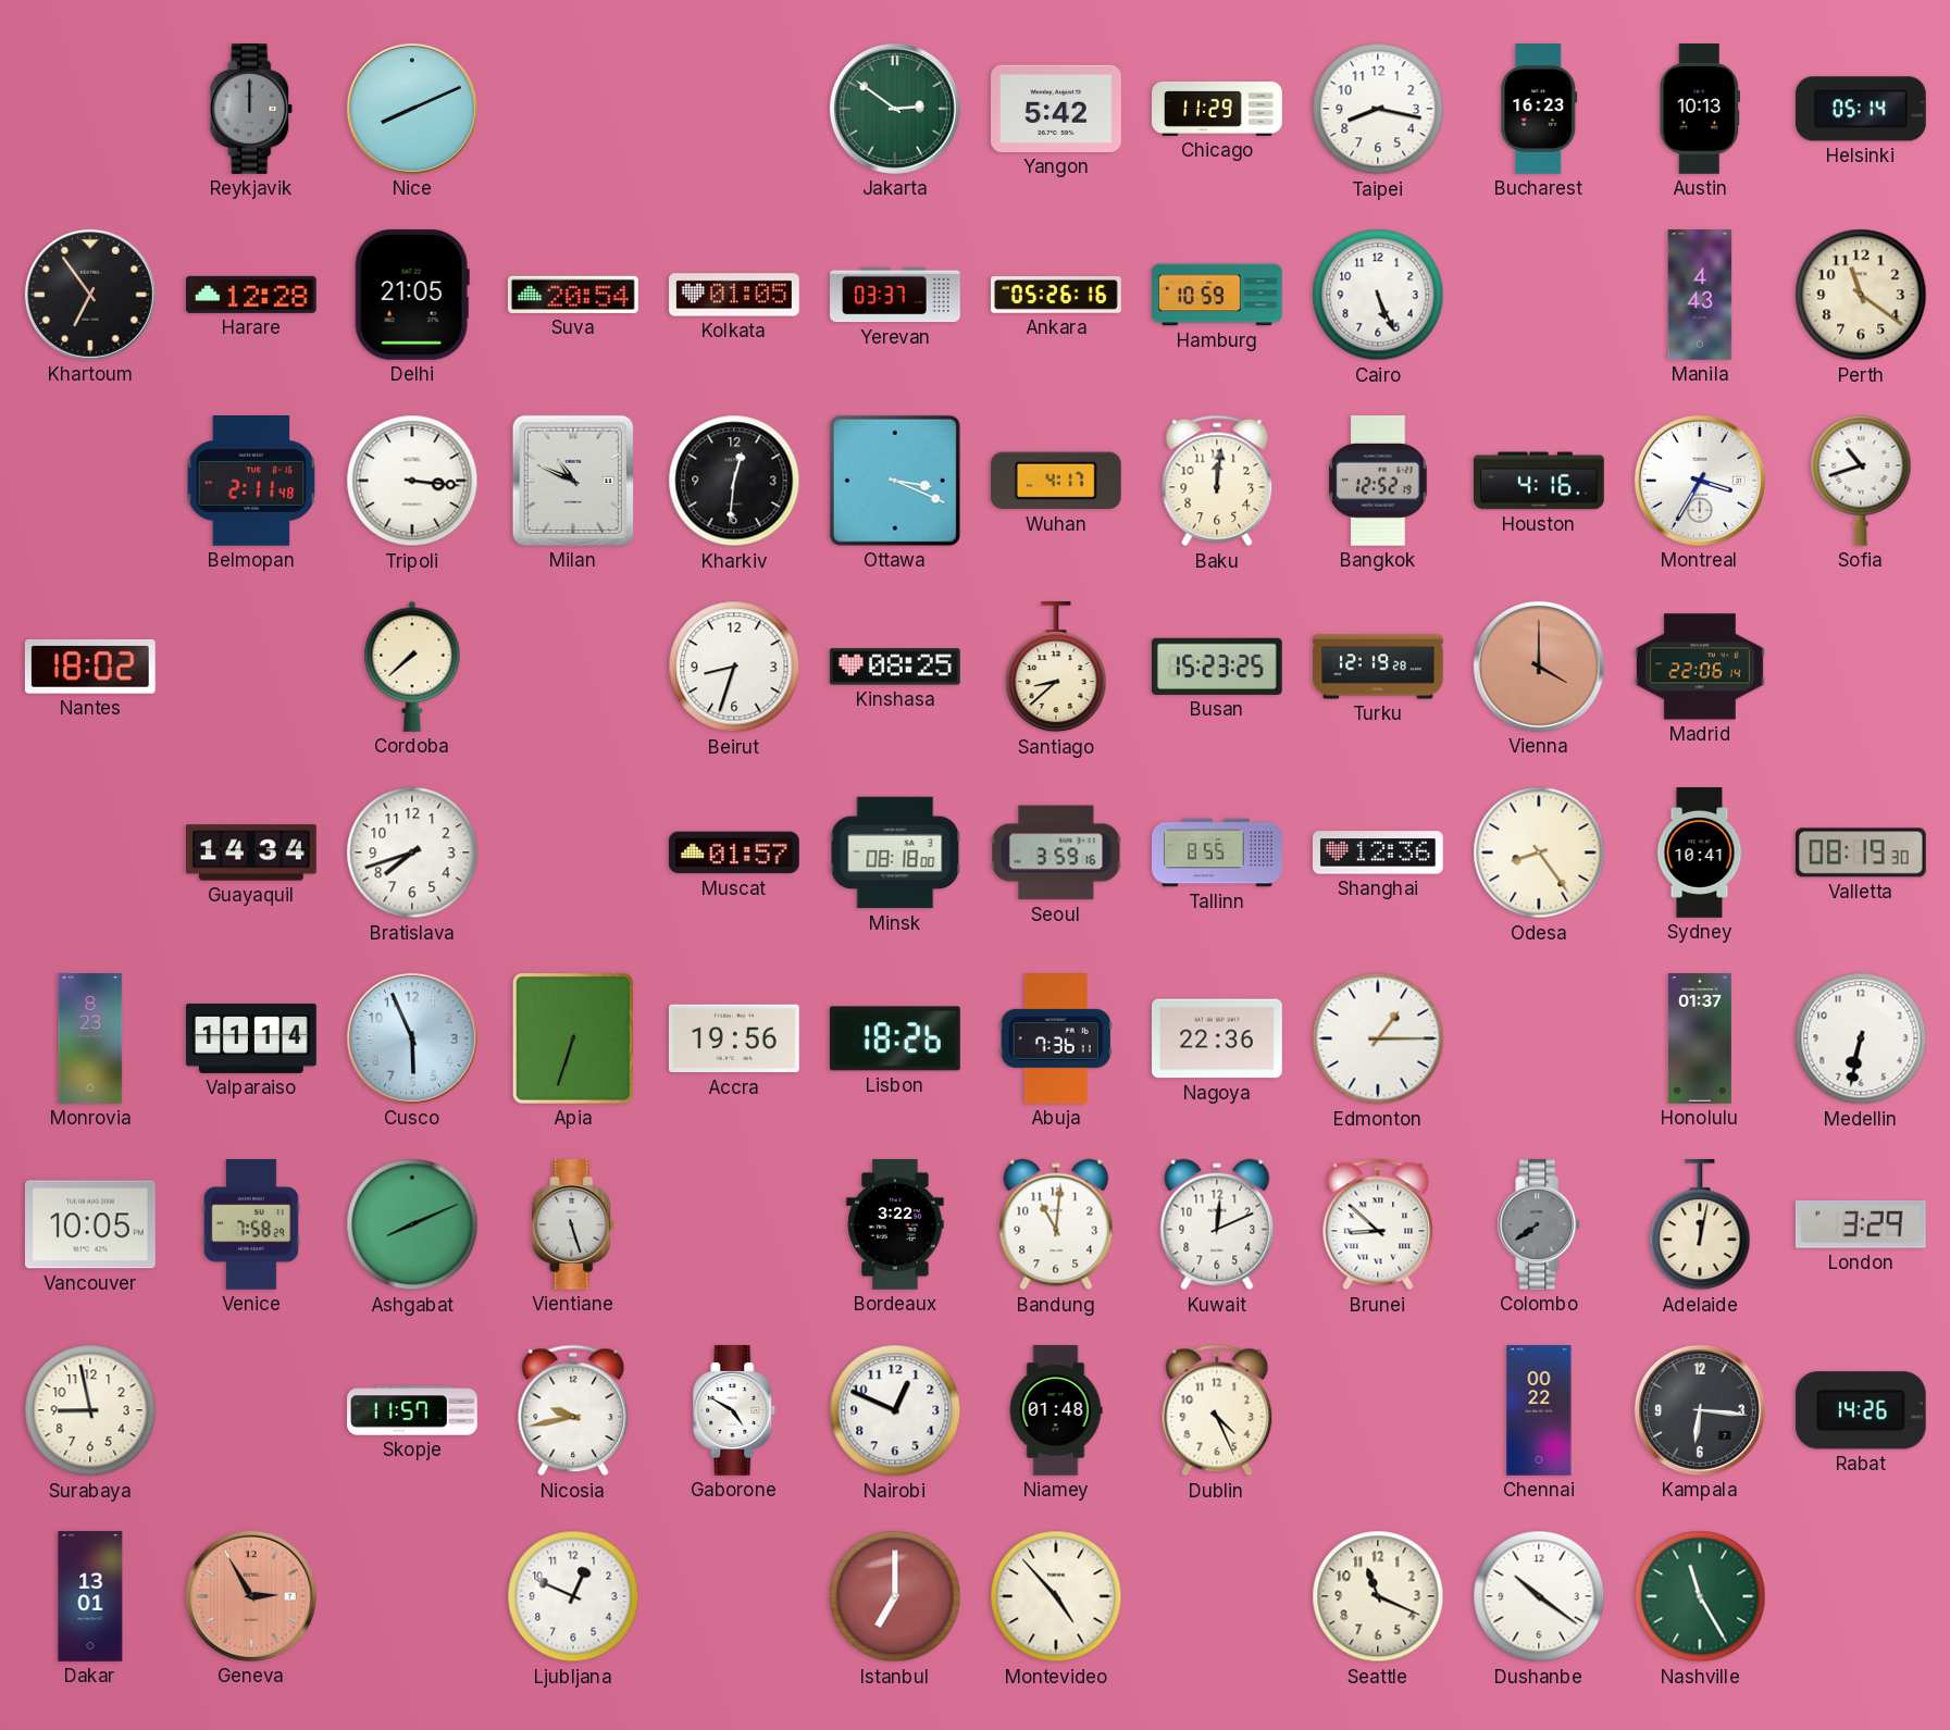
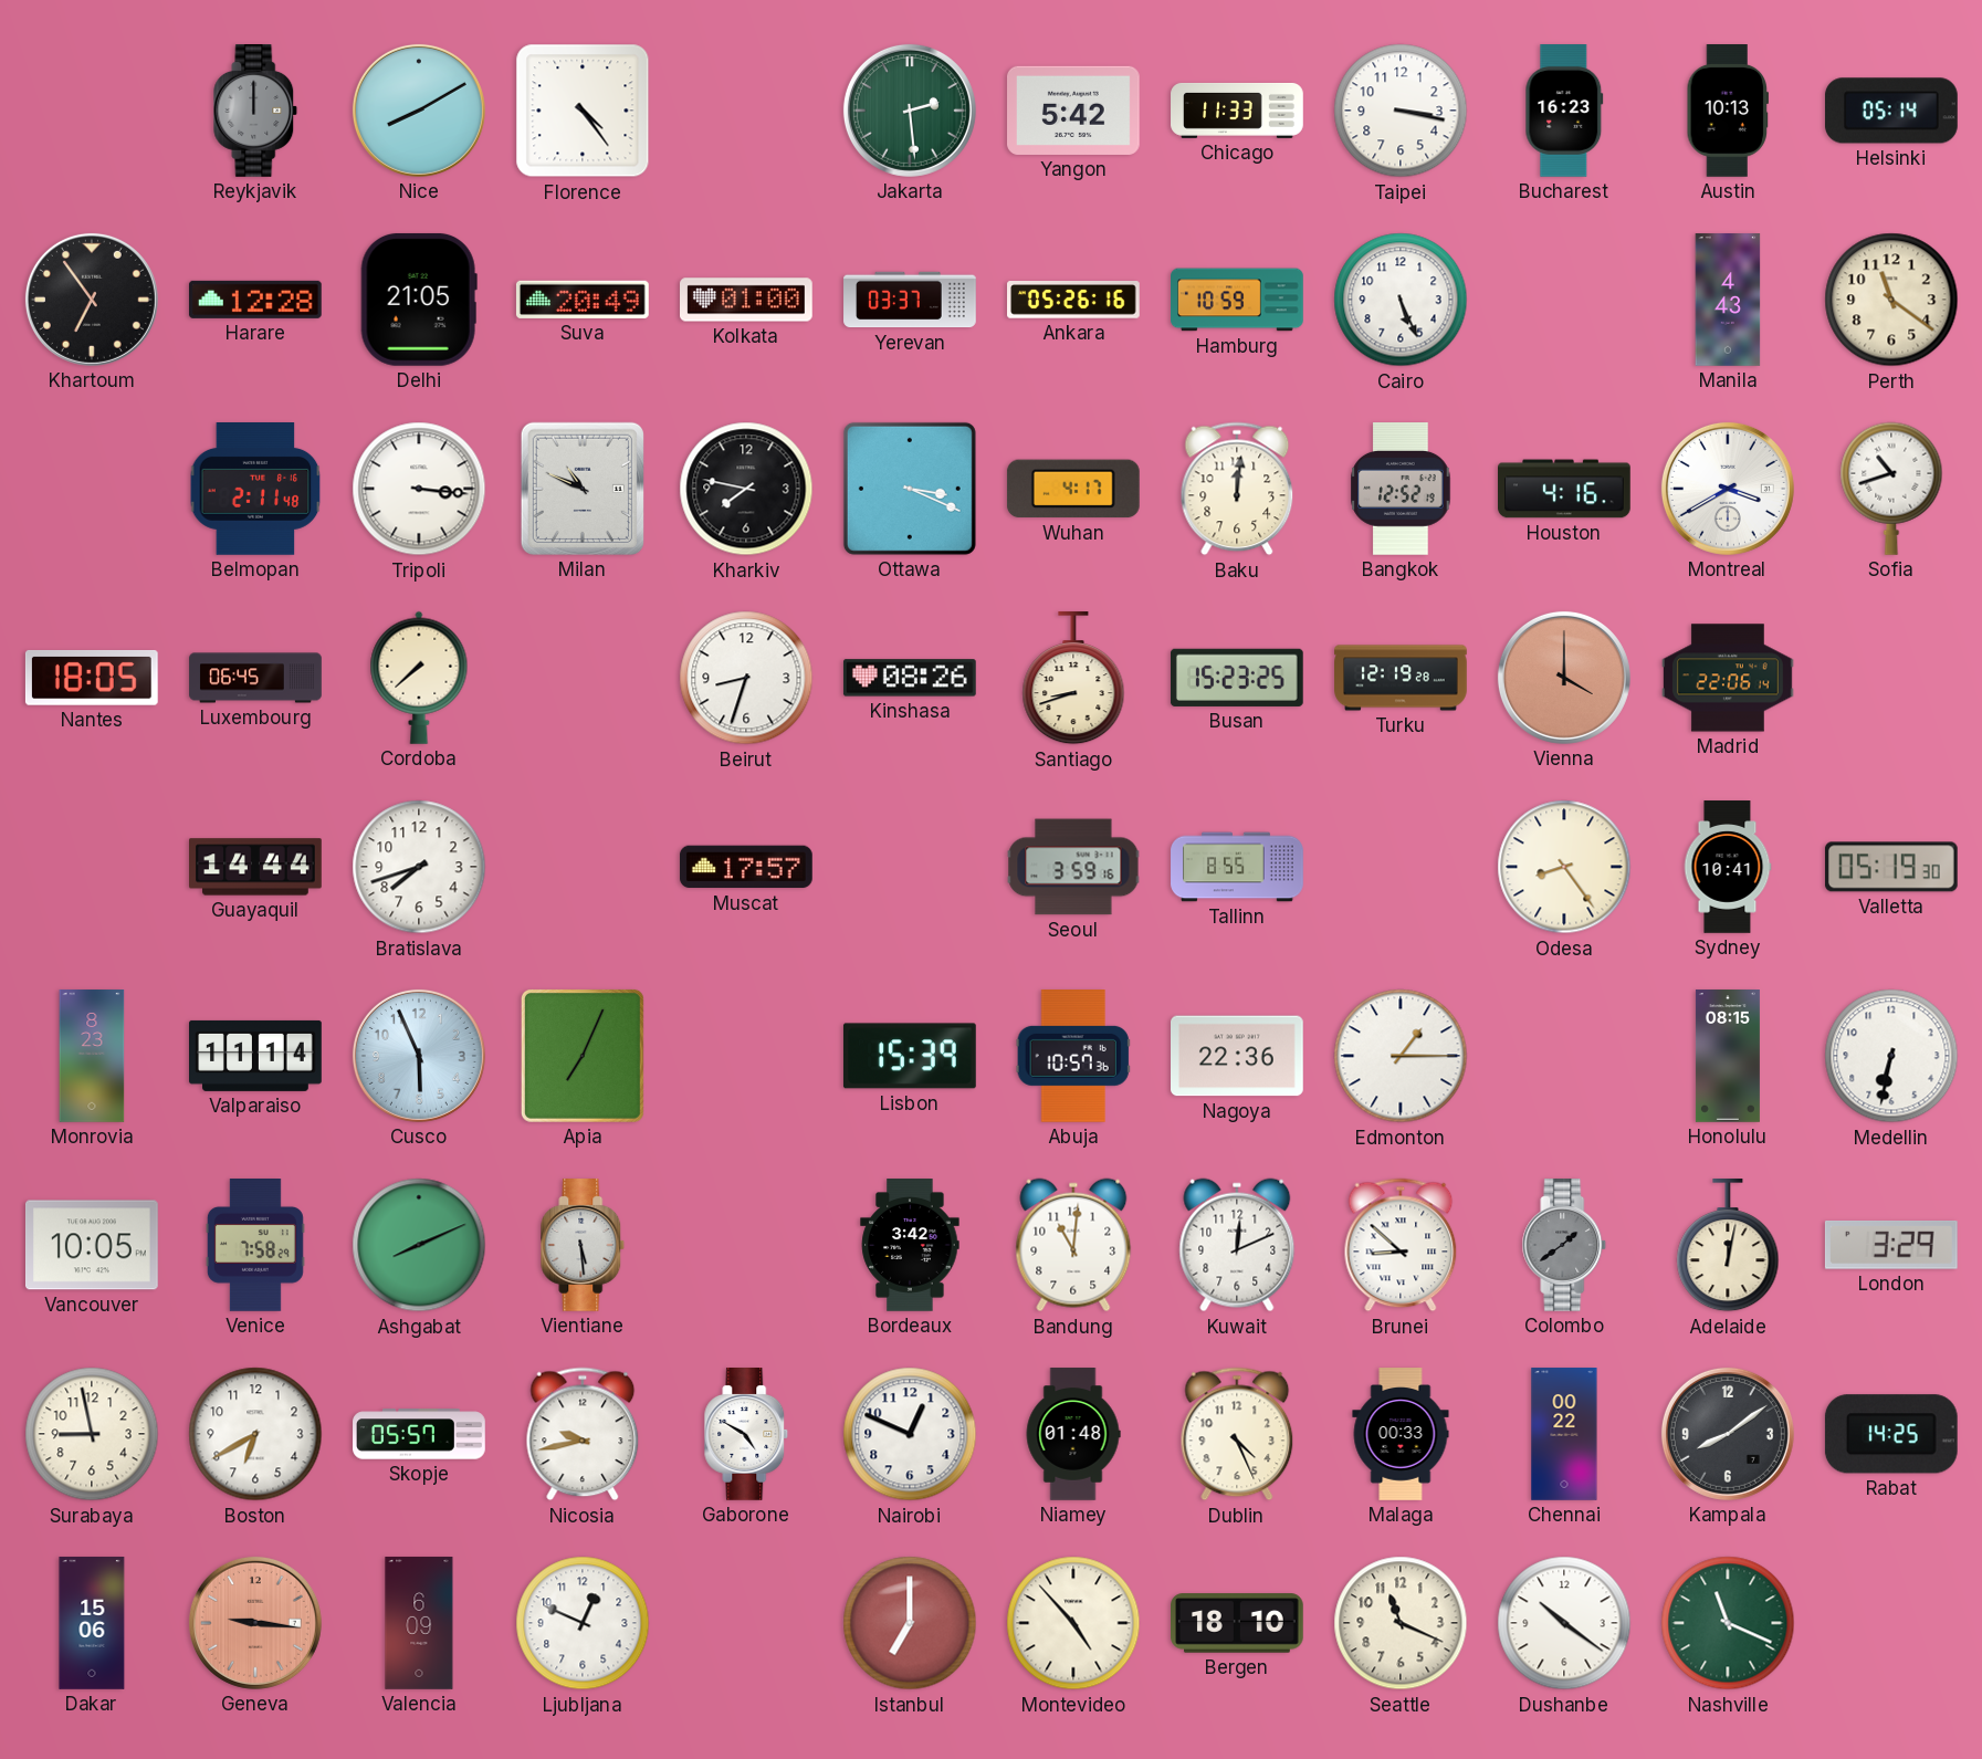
Nice: 8:11 -> 8:10
Florence: none -> 4:24
Jakarta: 2:51 -> 2:29
Chicago: 11:29 -> 11:33
Taipei: 8:17 -> 3:17
Suva: 20:54 -> 20:49
Kolkata: 01:05 -> 01:00
Kharkiv: 12:31 -> 7:47
Montreal: 3:35 -> 3:40
Nantes: 18:02 -> 18:05
Luxembourg: none -> 06:45
Kinshasa: 08:25 -> 08:26
Santiago: 8:38 -> 8:42
Guayaquil: 14:34 -> 14:44
Muscat: 01:57 -> 17:57
Minsk: 08:18 -> none
Shanghai: 12:36 -> none
Valletta: 08:19 -> 05:19
Apia: 6:33 -> 7:04
Accra: 19:56 -> none
Lisbon: 18:26 -> 15:39
Abuja: 7:36 -> 10:57
Honolulu: 01:37 -> 08:15
Vientiane: 5:27 -> 5:29
Bordeaux: 3:22 -> 3:42
Colombo: 7:39 -> 1:39
Boston: none -> 6:40
Skopje: 11:57 -> 05:57
Malaga: none -> 00:33
Kampala: 6:16 -> 8:09
Rabat: 14:26 -> 14:25
Dakar: 13:01 -> 15:06
Geneva: 2:55 -> 9:16
Valencia: none -> 6:09
Bergen: none -> 18:10
Nashville: 11:25 -> 11:19
